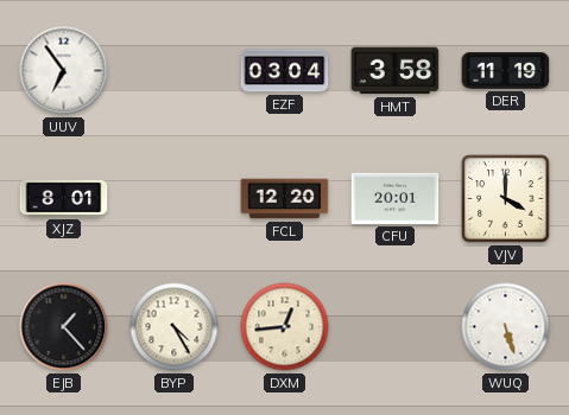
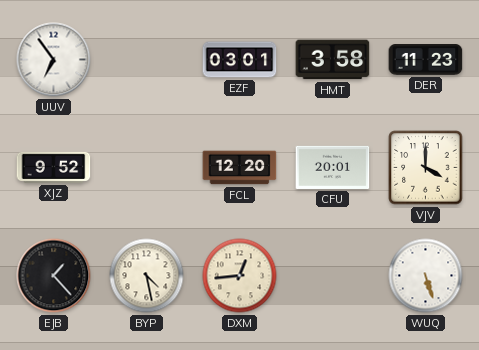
EZF: 03:04 -> 03:01
DER: 11:19 -> 11:23
XJZ: 8:01 -> 9:52
BYP: 4:25 -> 4:28
